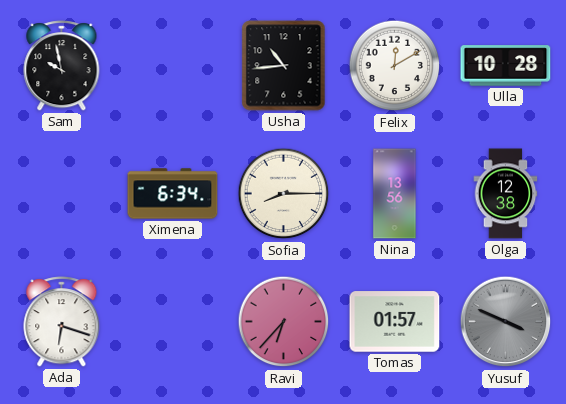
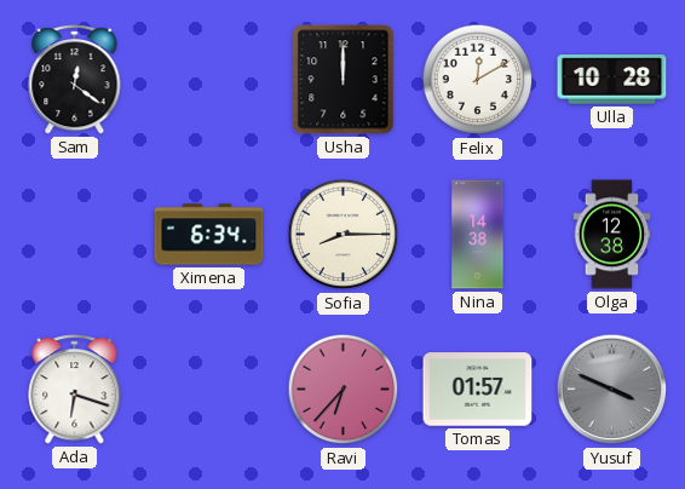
Sam: 9:58 -> 12:21
Usha: 10:44 -> 12:00
Nina: 13:56 -> 14:38
